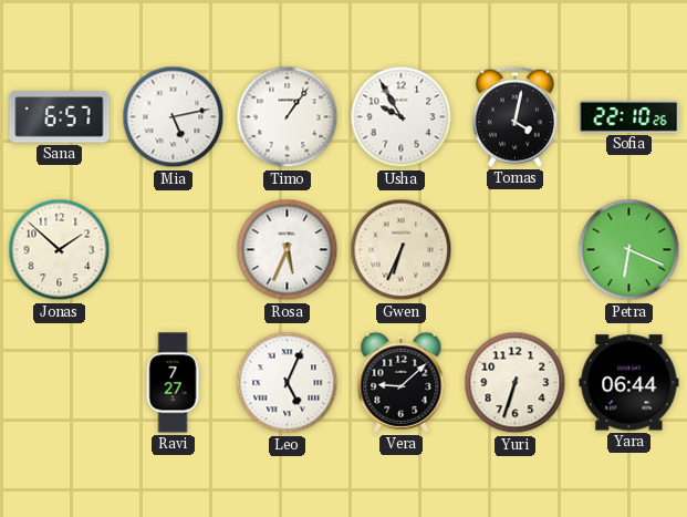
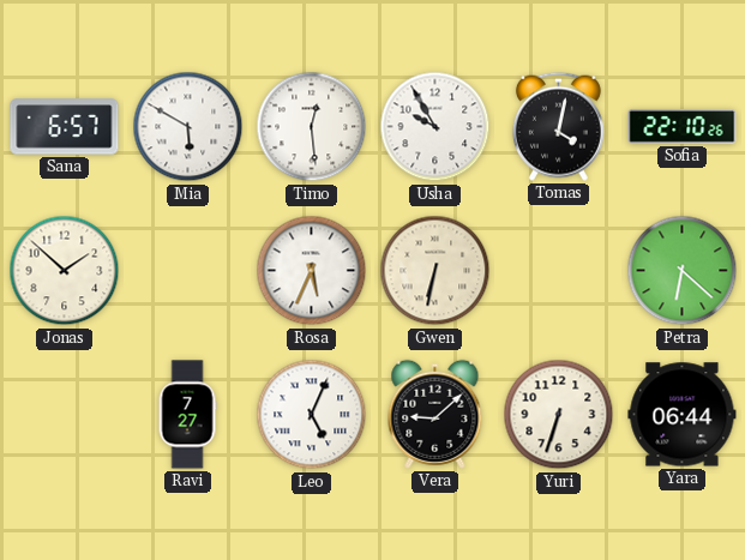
Mia: 5:13 -> 5:50
Timo: 1:06 -> 12:29
Gwen: 6:34 -> 6:32
Petra: 6:19 -> 6:22
